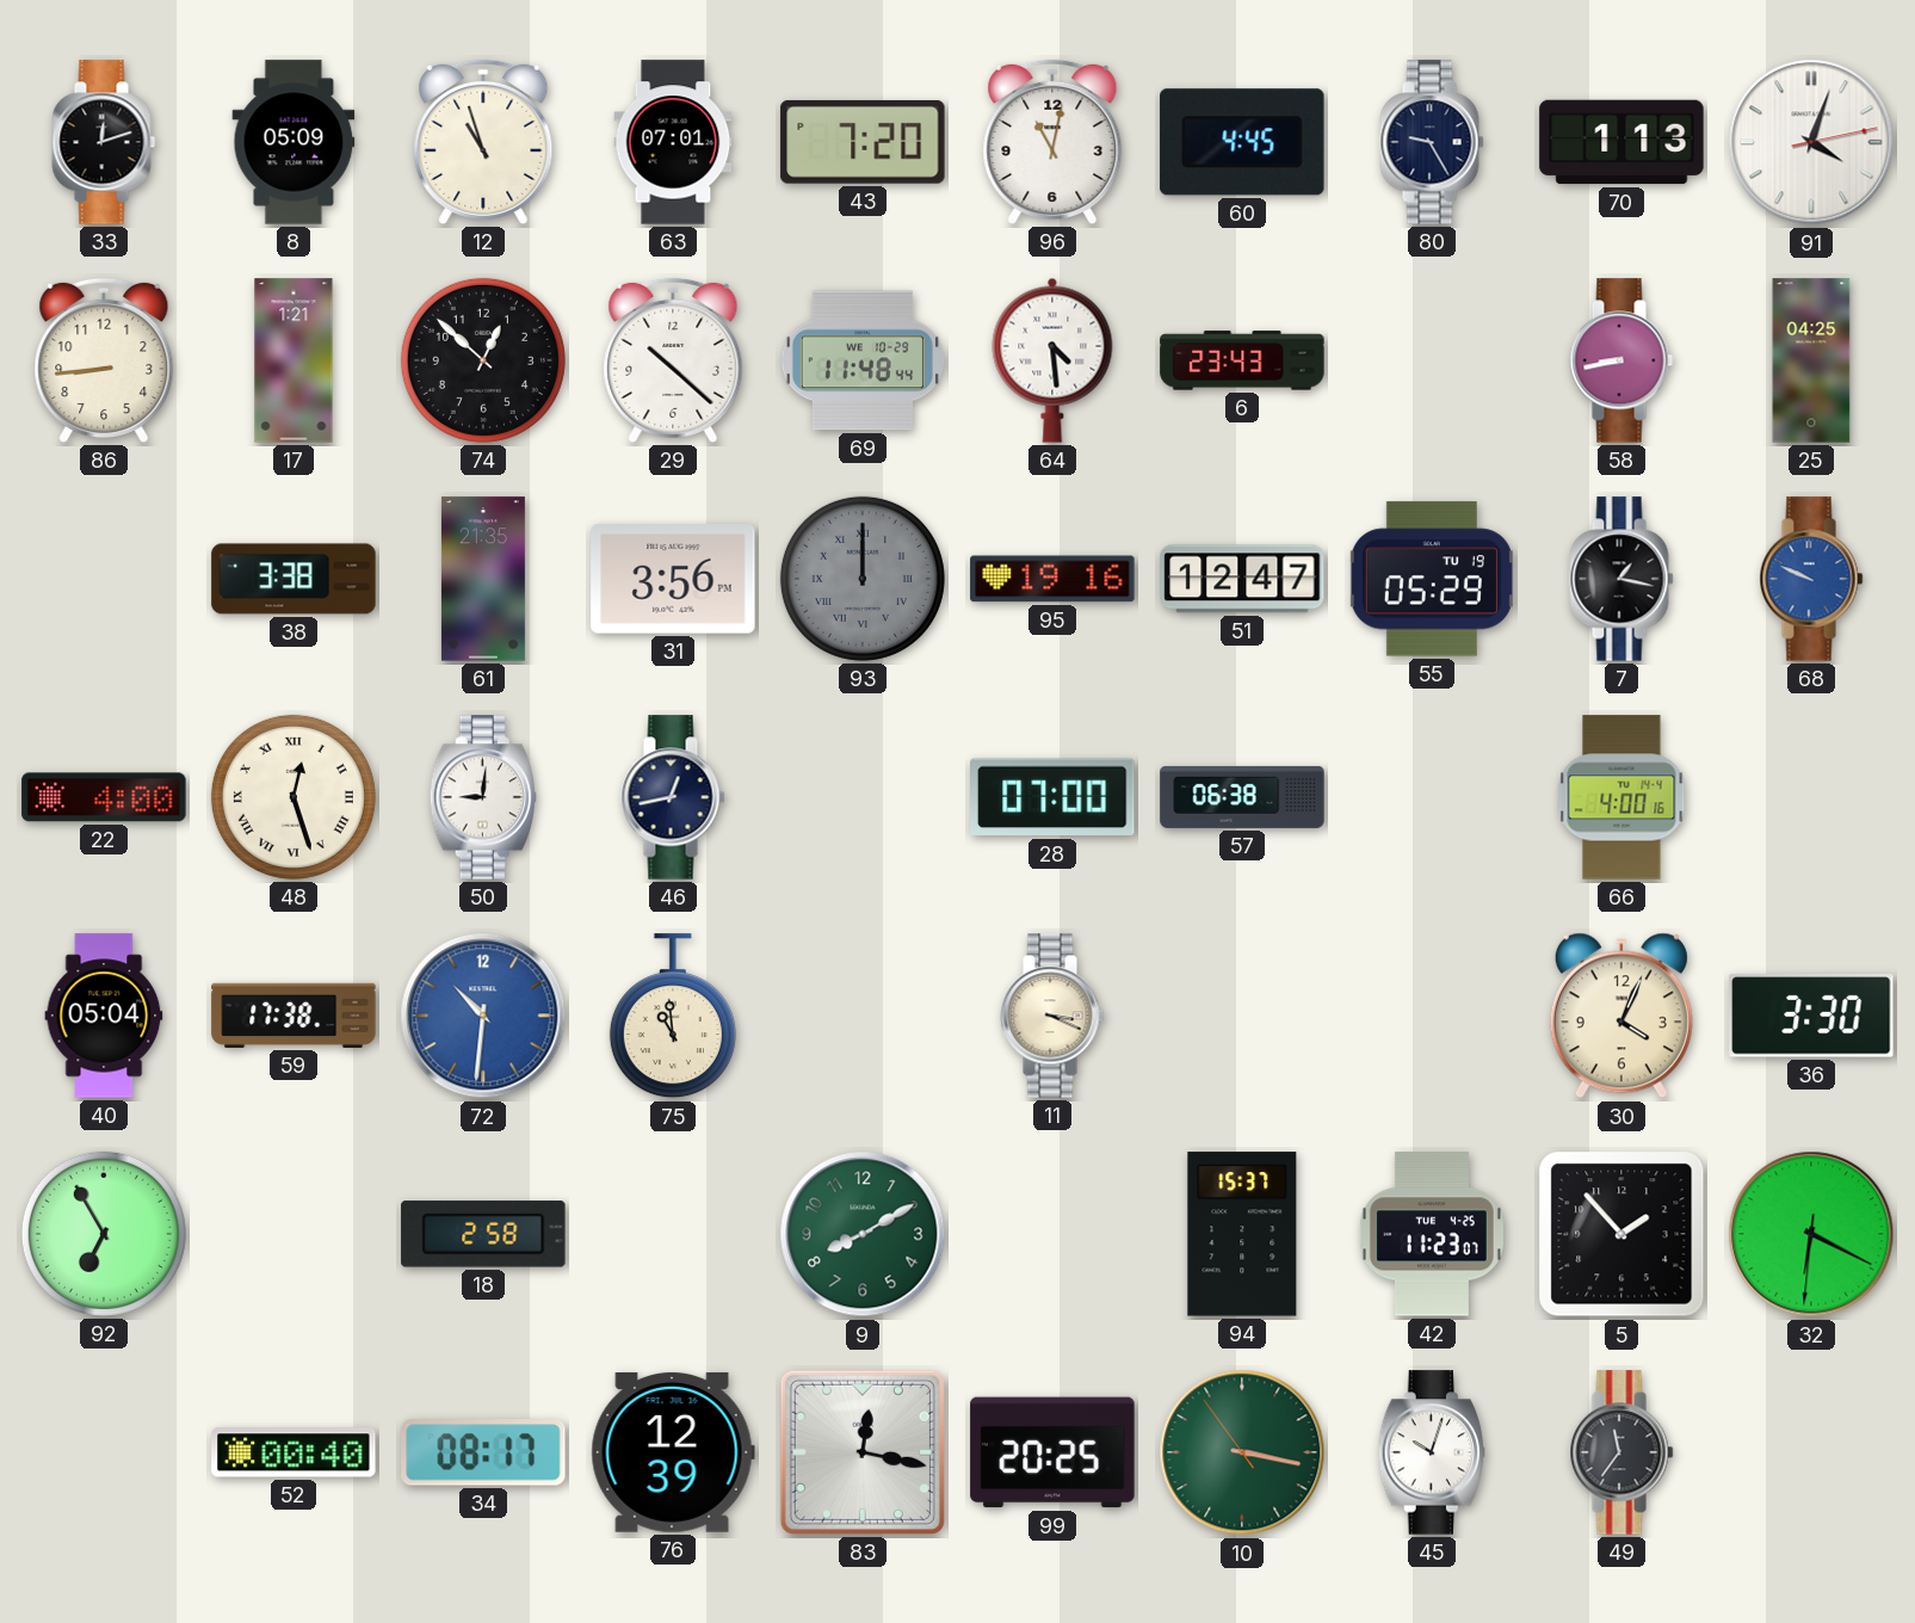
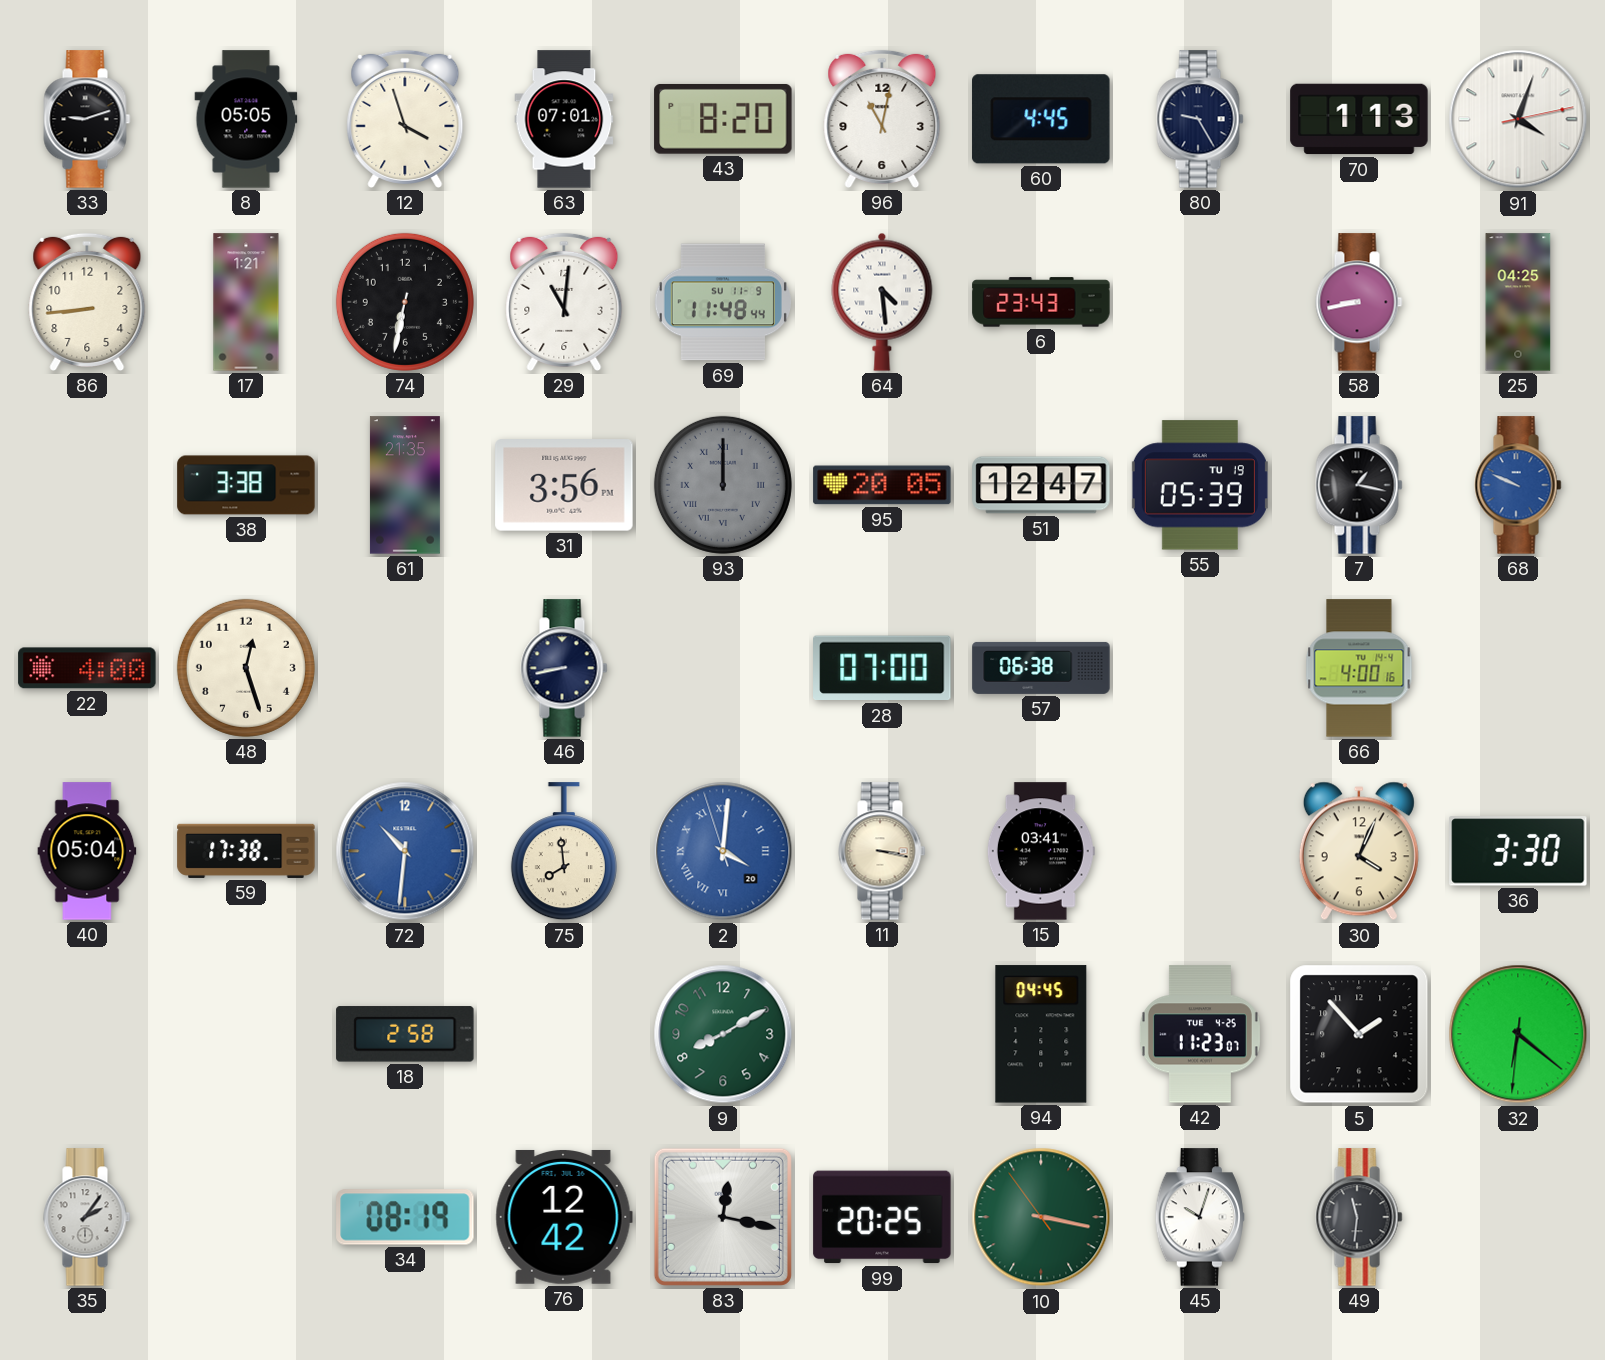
33: 12:12 -> 9:12
8: 05:09 -> 05:05
12: 10:57 -> 3:57
43: 7:20 -> 8:20
74: 12:52 -> 6:32
29: 10:22 -> 11:01
69 date: WE 10-29 -> SU 11-9
95: 19:16 -> 20:05
55: 05:29 -> 05:39
48 numerals: Roman -> Arabic
50: 9:01 -> none
46: 12:43 -> 8:43
75: 10:59 -> 7:59
2: none -> 4:00
11: 3:19 -> 3:17
15: none -> 03:41
92: 6:55 -> none
94: 15:37 -> 04:45
32: 6:19 -> 6:21
35: none -> 2:06
52: 00:40 -> none
34: 08:17 -> 08:19
76: 12:39 -> 12:42
49: 11:36 -> 11:31
